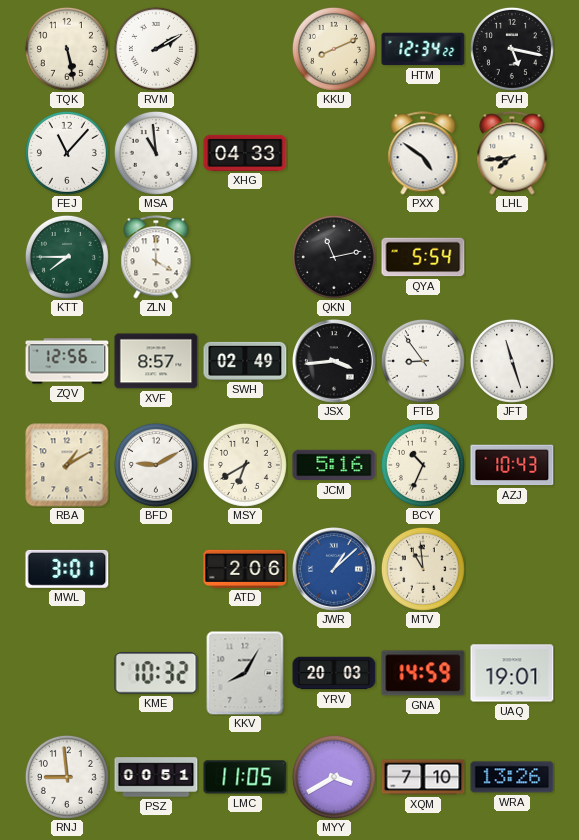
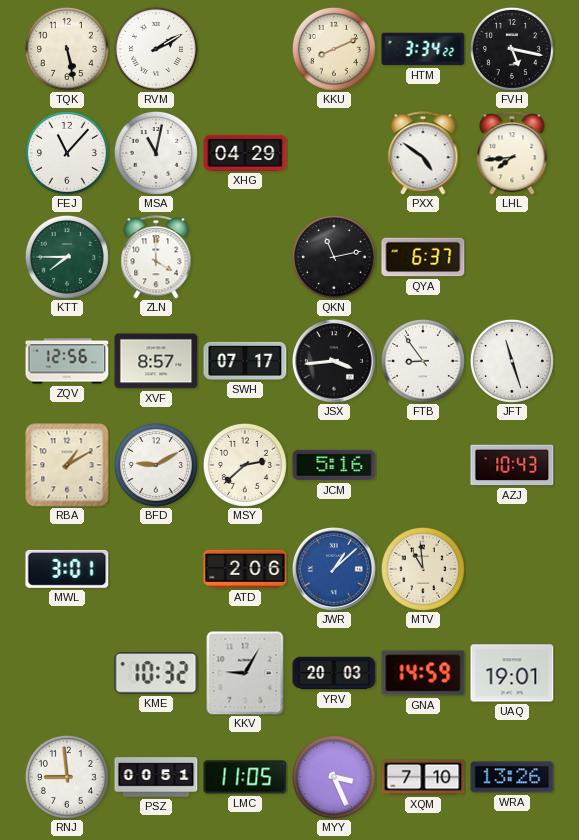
HTM: 12:34 -> 3:34
MSA: 10:59 -> 11:02
XHG: 04:33 -> 04:29
QYA: 5:54 -> 6:37
SWH: 02:49 -> 07:17
MSY: 6:40 -> 2:38
BCY: 10:34 -> none
KKV: 8:05 -> 9:05
MYY: 3:40 -> 3:26
